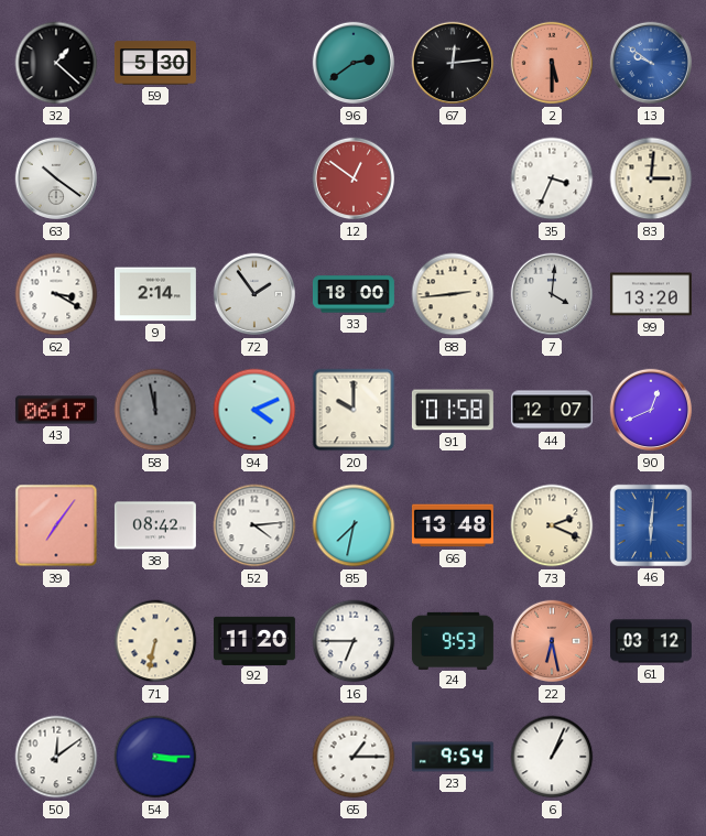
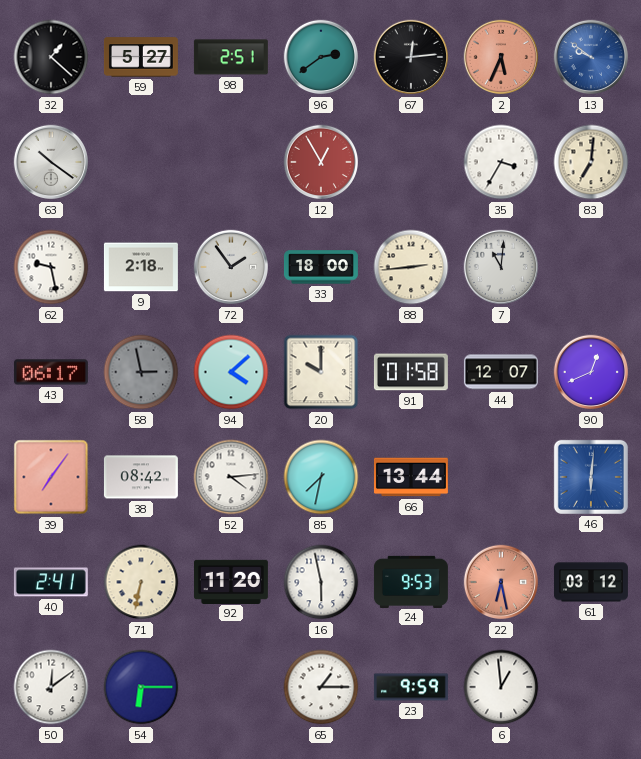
59: 5:30 -> 5:27
98: none -> 2:51
2: 5:30 -> 5:34
12: 12:51 -> 12:55
35: 3:34 -> 3:35
83: 3:01 -> 7:01
62: 3:20 -> 9:28
9: 2:14 -> 2:18
7: 4:01 -> 11:01
99: 13:20 -> none
58: 11:58 -> 2:58
94: 4:11 -> 4:08
66: 13:48 -> 13:44
73: 2:19 -> none
40: none -> 2:41
16: 6:45 -> 5:58
54: 3:15 -> 6:15
23: 9:54 -> 9:59
6: 1:04 -> 12:59
